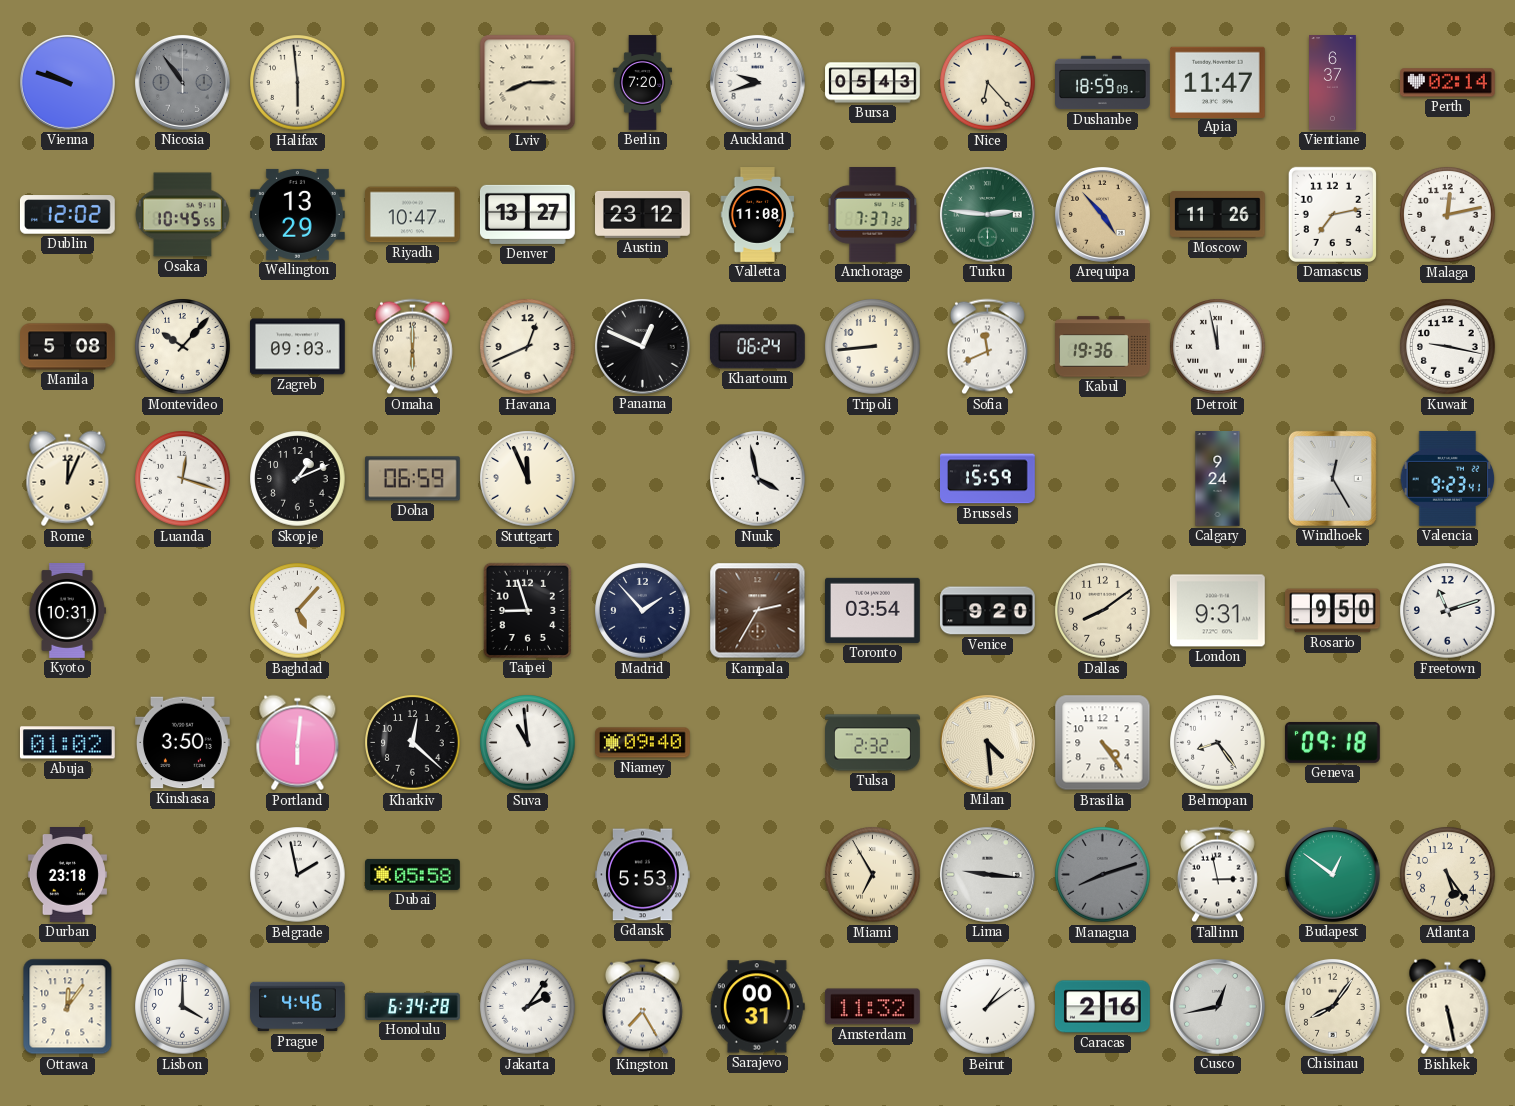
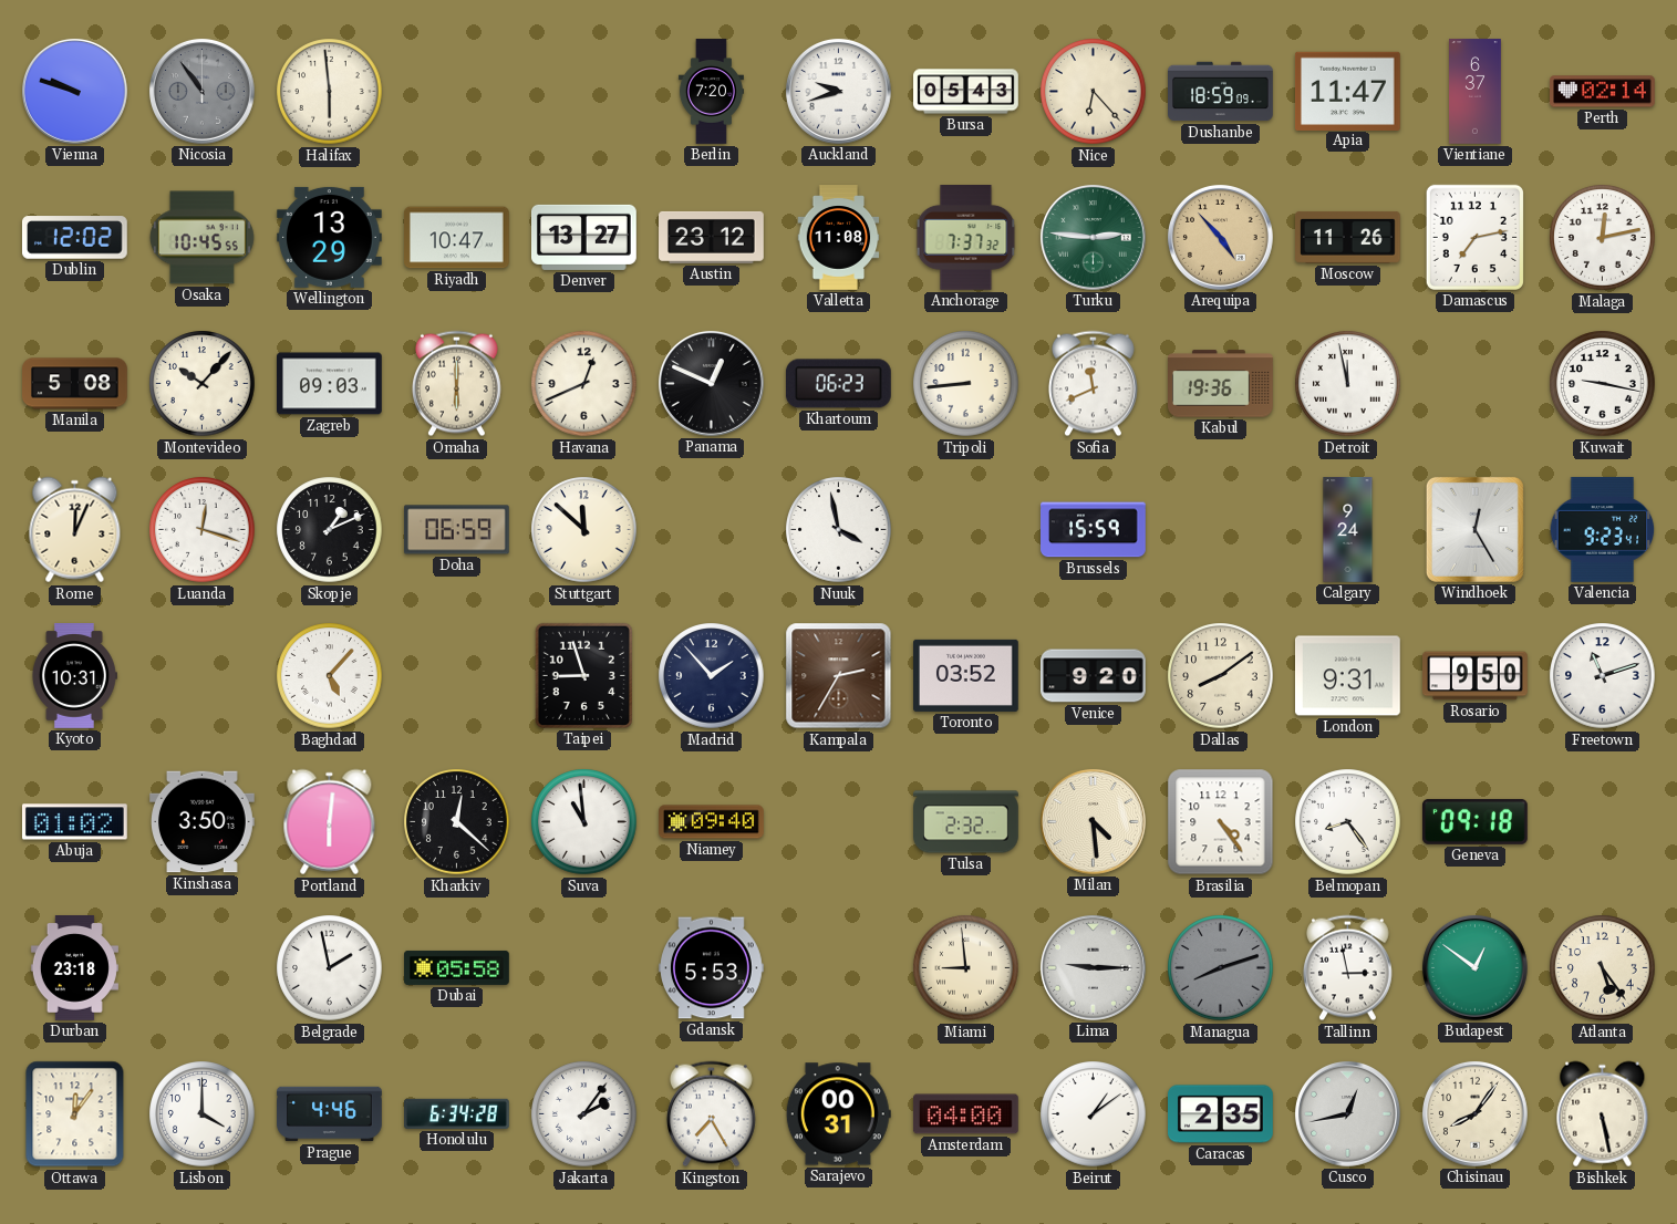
Lviv: 8:15 -> none
Khartoum: 06:24 -> 06:23
Stuttgart: 11:56 -> 11:52
Toronto: 03:54 -> 03:52
Miami: 6:55 -> 8:59
Lima: 9:16 -> 9:15
Amsterdam: 11:32 -> 04:00
Caracas: 2:16 -> 2:35
